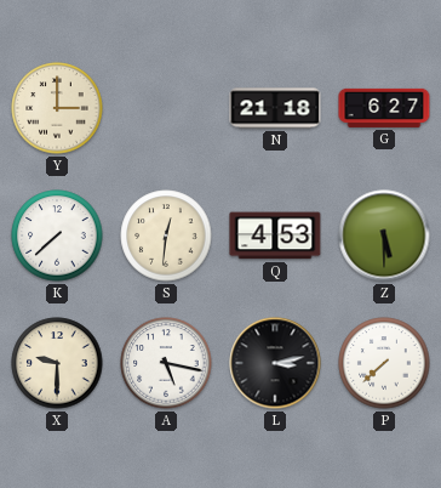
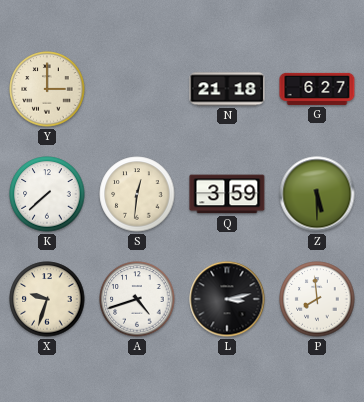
Q: 4:53 -> 3:59
X: 9:30 -> 9:33
A: 5:17 -> 4:42
P: 7:38 -> 7:59
